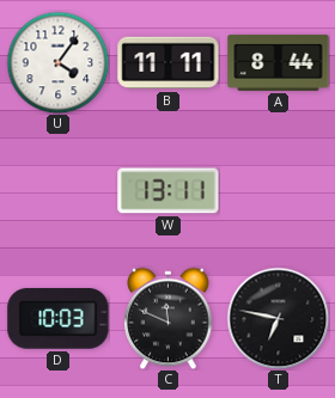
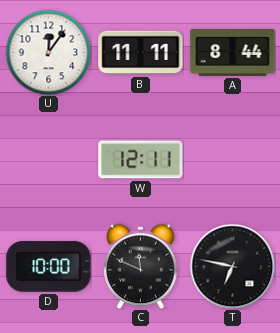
U: 4:06 -> 12:06
W: 13:11 -> 12:11
D: 10:03 -> 10:00
